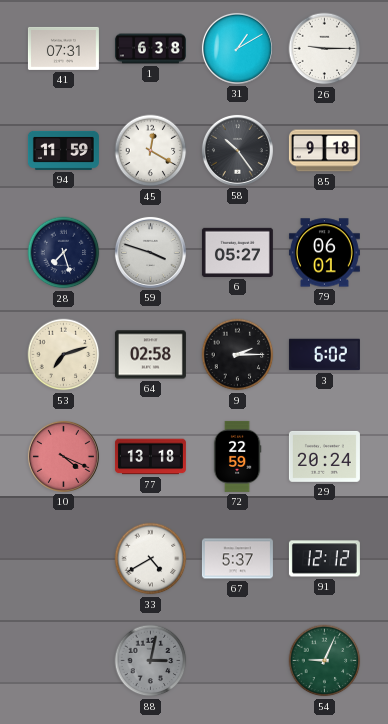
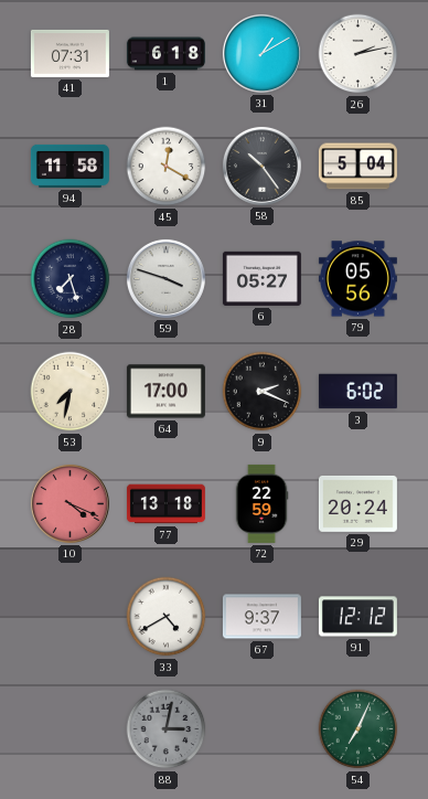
1: 6:38 -> 6:18
26: 9:15 -> 2:13
94: 11:59 -> 11:58
85: 9:18 -> 5:04
79: 06:01 -> 05:56
53: 7:12 -> 7:32
64: 02:58 -> 17:00
9: 2:15 -> 2:19
67: 5:37 -> 9:37
54: 9:04 -> 7:04
